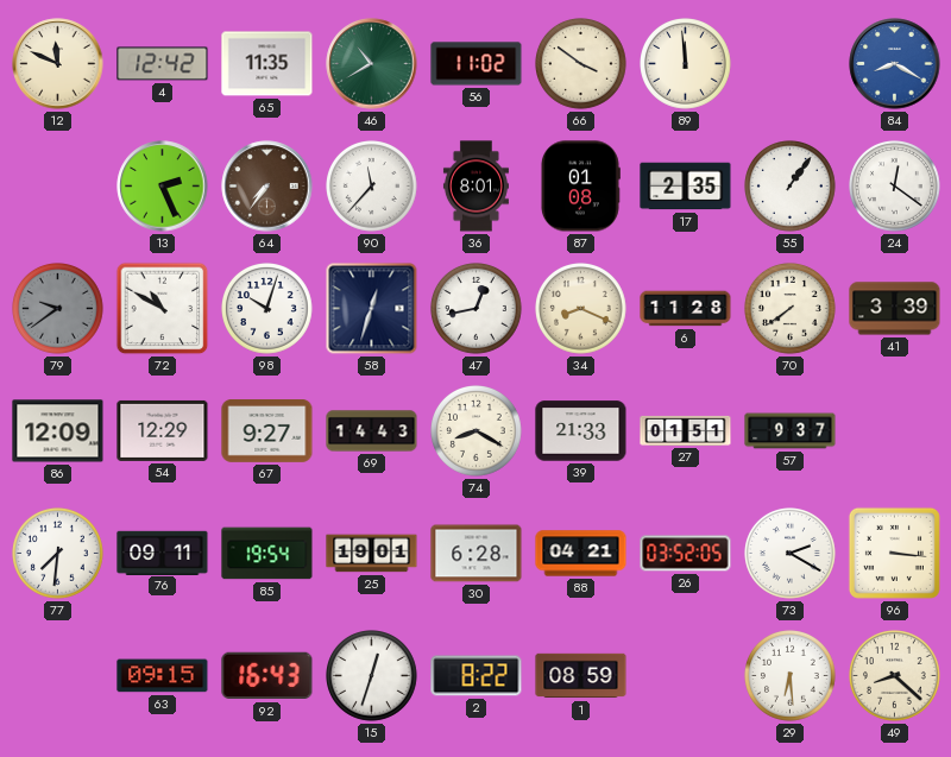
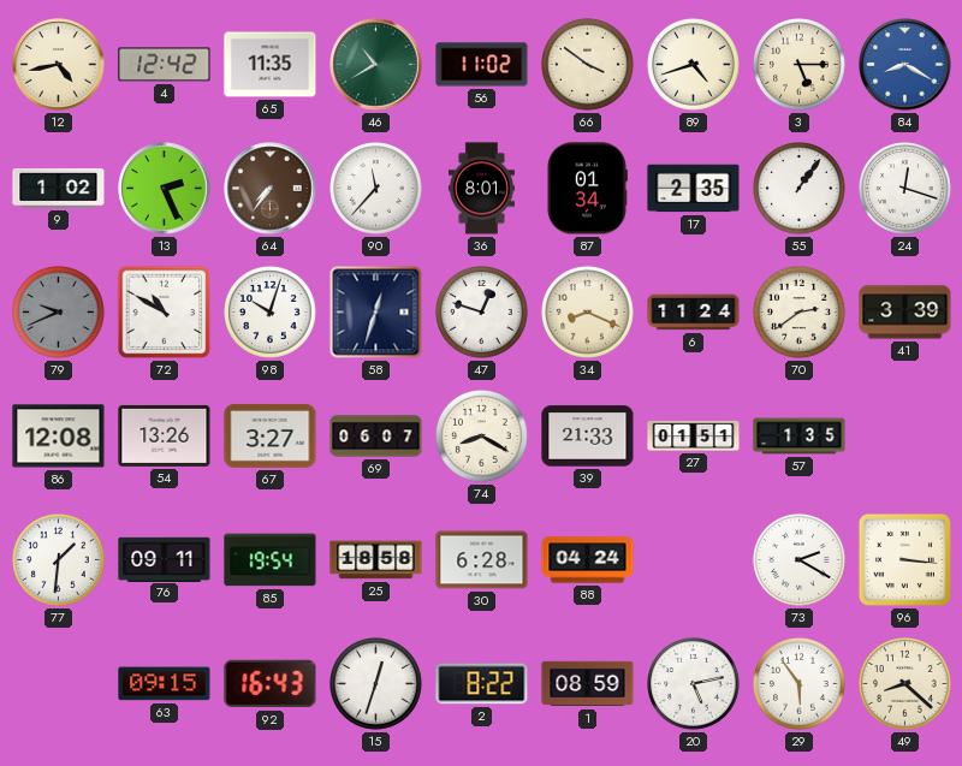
12: 11:49 -> 4:43
89: 11:59 -> 4:42
3: none -> 5:15
9: none -> 1:02
87: 01:08 -> 01:34
24: 12:21 -> 12:18
79: 9:39 -> 9:41
47: 12:43 -> 12:48
6: 11:28 -> 11:24
70: 7:39 -> 2:39
86: 12:09 -> 12:08
54: 12:29 -> 13:26
67: 9:27 -> 3:27
69: 14:43 -> 06:07
57: 9:37 -> 1:35
77: 7:31 -> 1:31
25: 19:01 -> 18:58
88: 04:21 -> 04:24
26: 03:52 -> none
20: none -> 5:13
29: 6:29 -> 5:54
